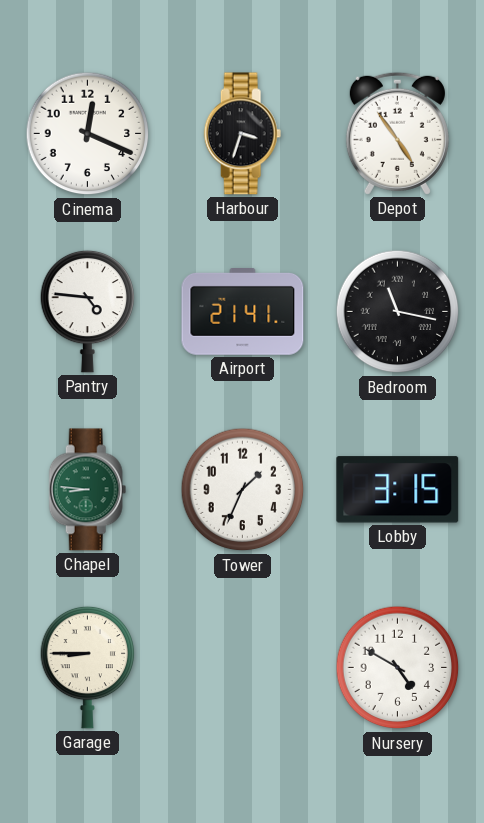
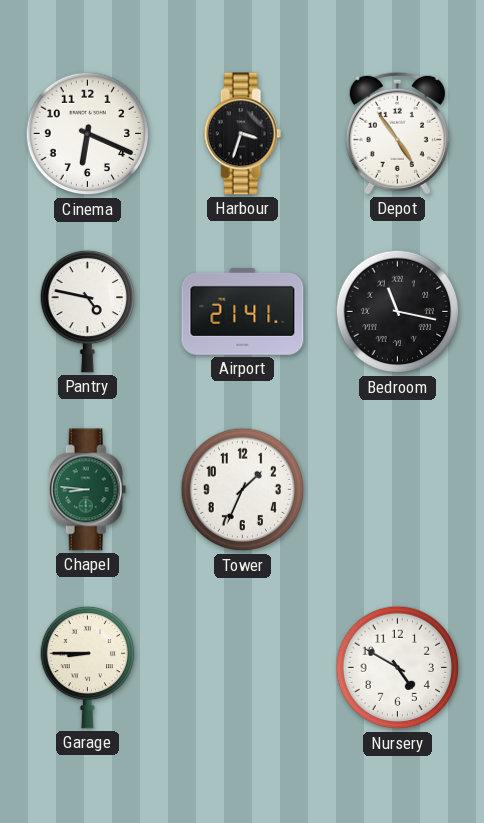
Cinema: 12:19 -> 6:19
Pantry: 4:46 -> 4:47
Lobby: 3:15 -> none
